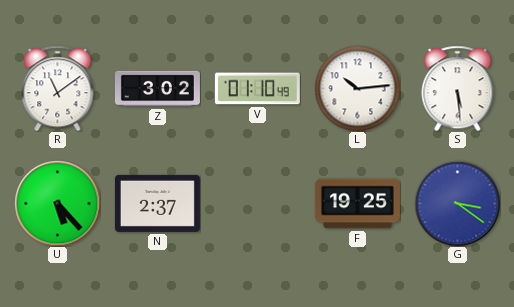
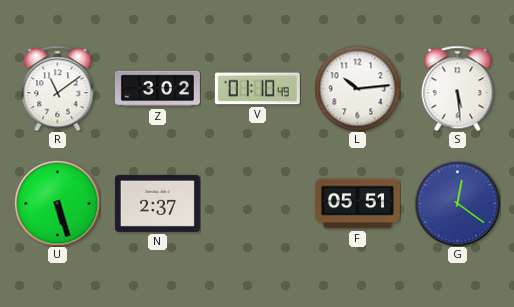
U: 5:23 -> 5:27
F: 19:25 -> 05:51
G: 3:21 -> 12:21
